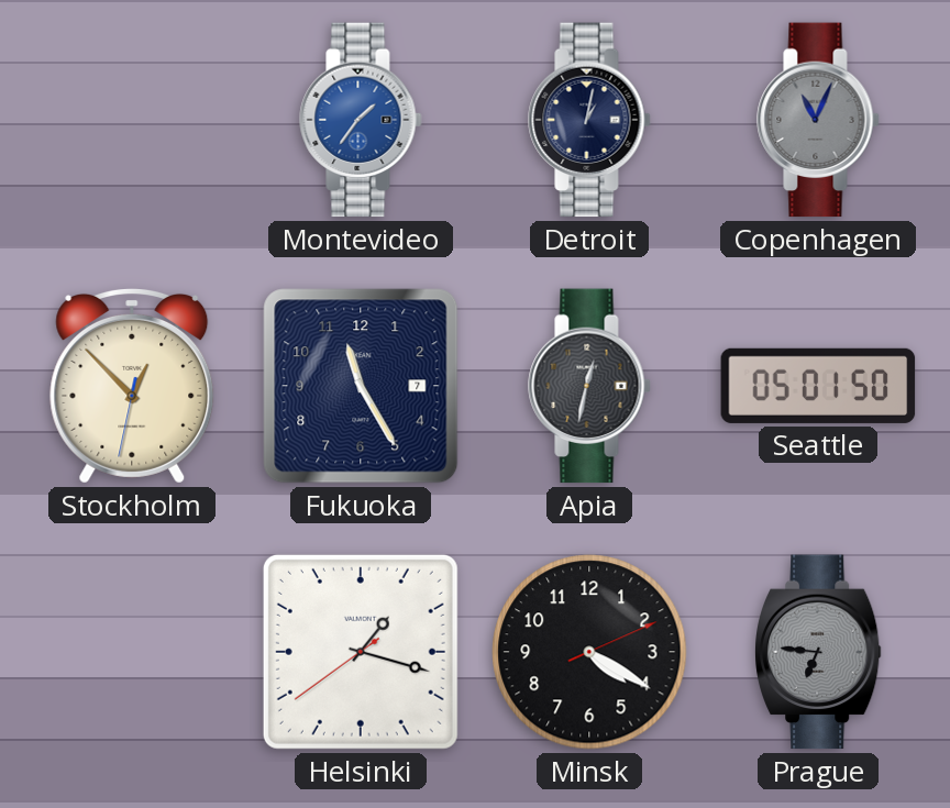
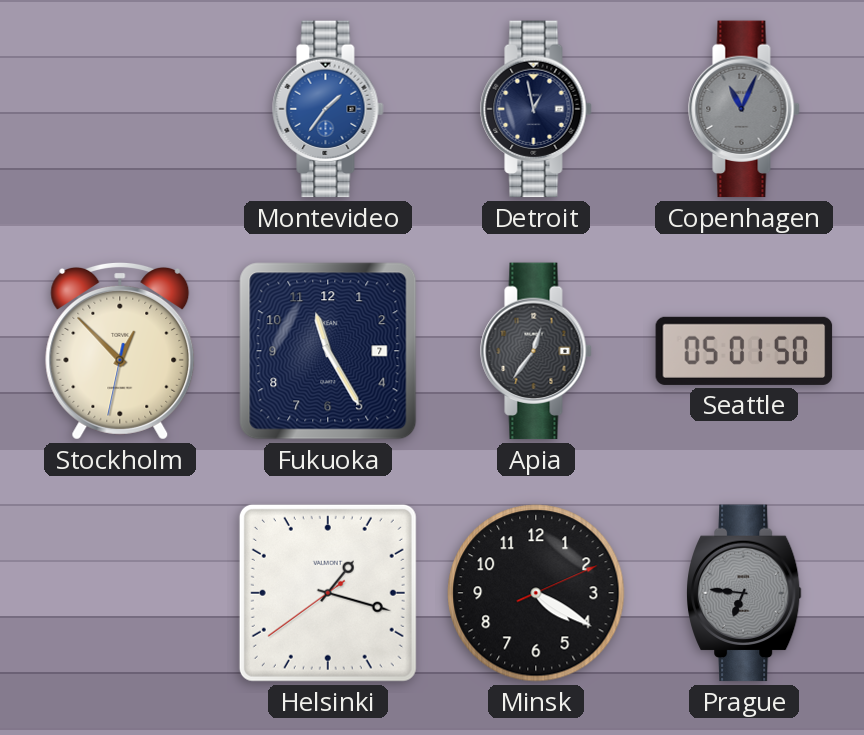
Detroit: 1:02 -> 12:58
Apia: 12:32 -> 12:36
